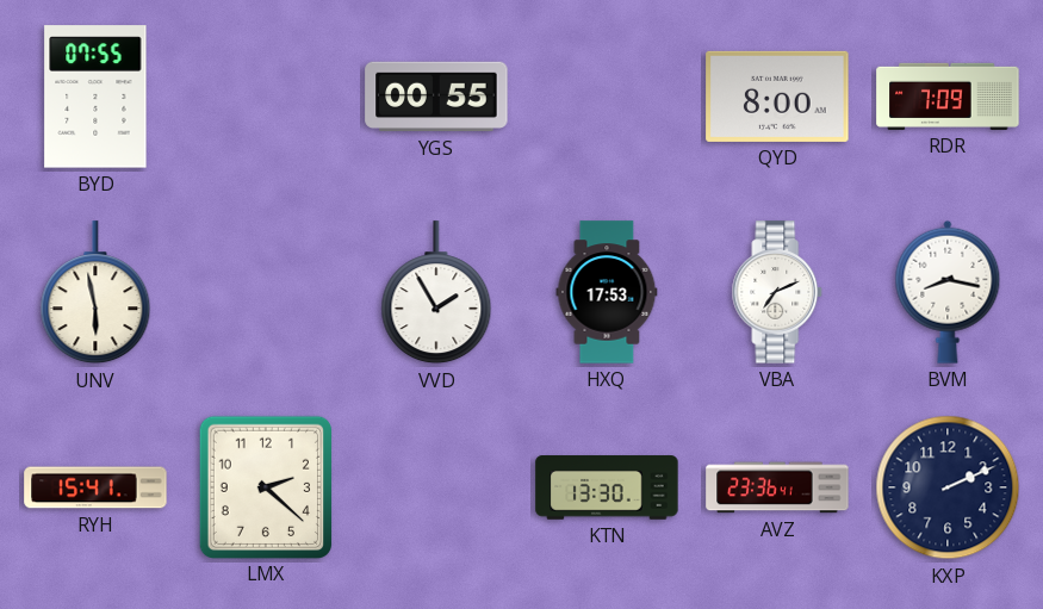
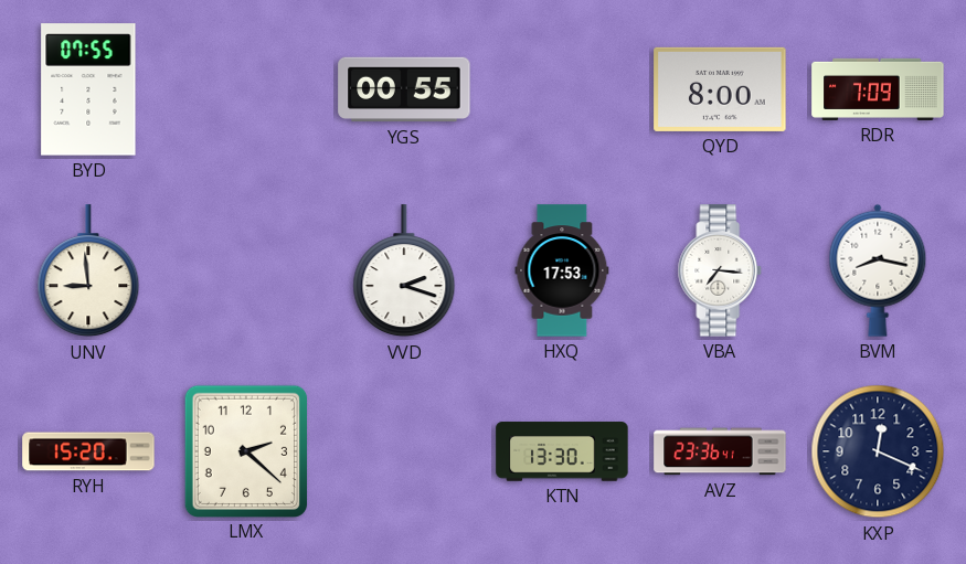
UNV: 5:58 -> 8:59
VVD: 1:55 -> 2:18
VBA: 7:11 -> 7:16
RYH: 15:41 -> 15:20
KXP: 2:11 -> 12:19
